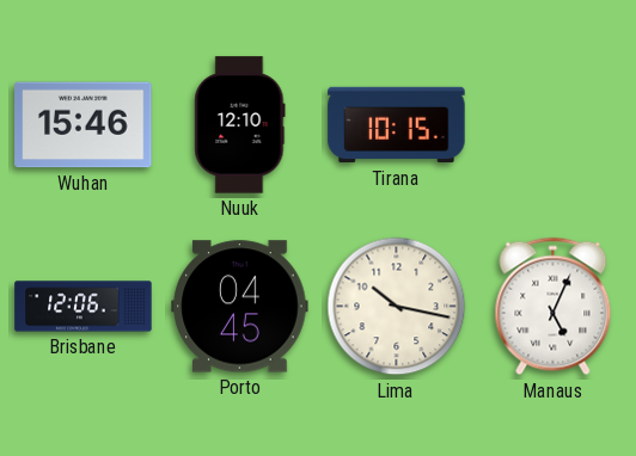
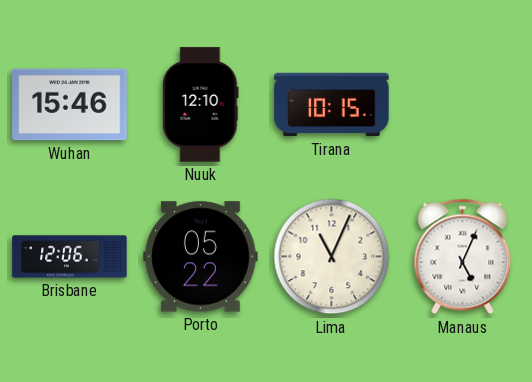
Porto: 04:45 -> 05:22
Lima: 10:17 -> 11:04
